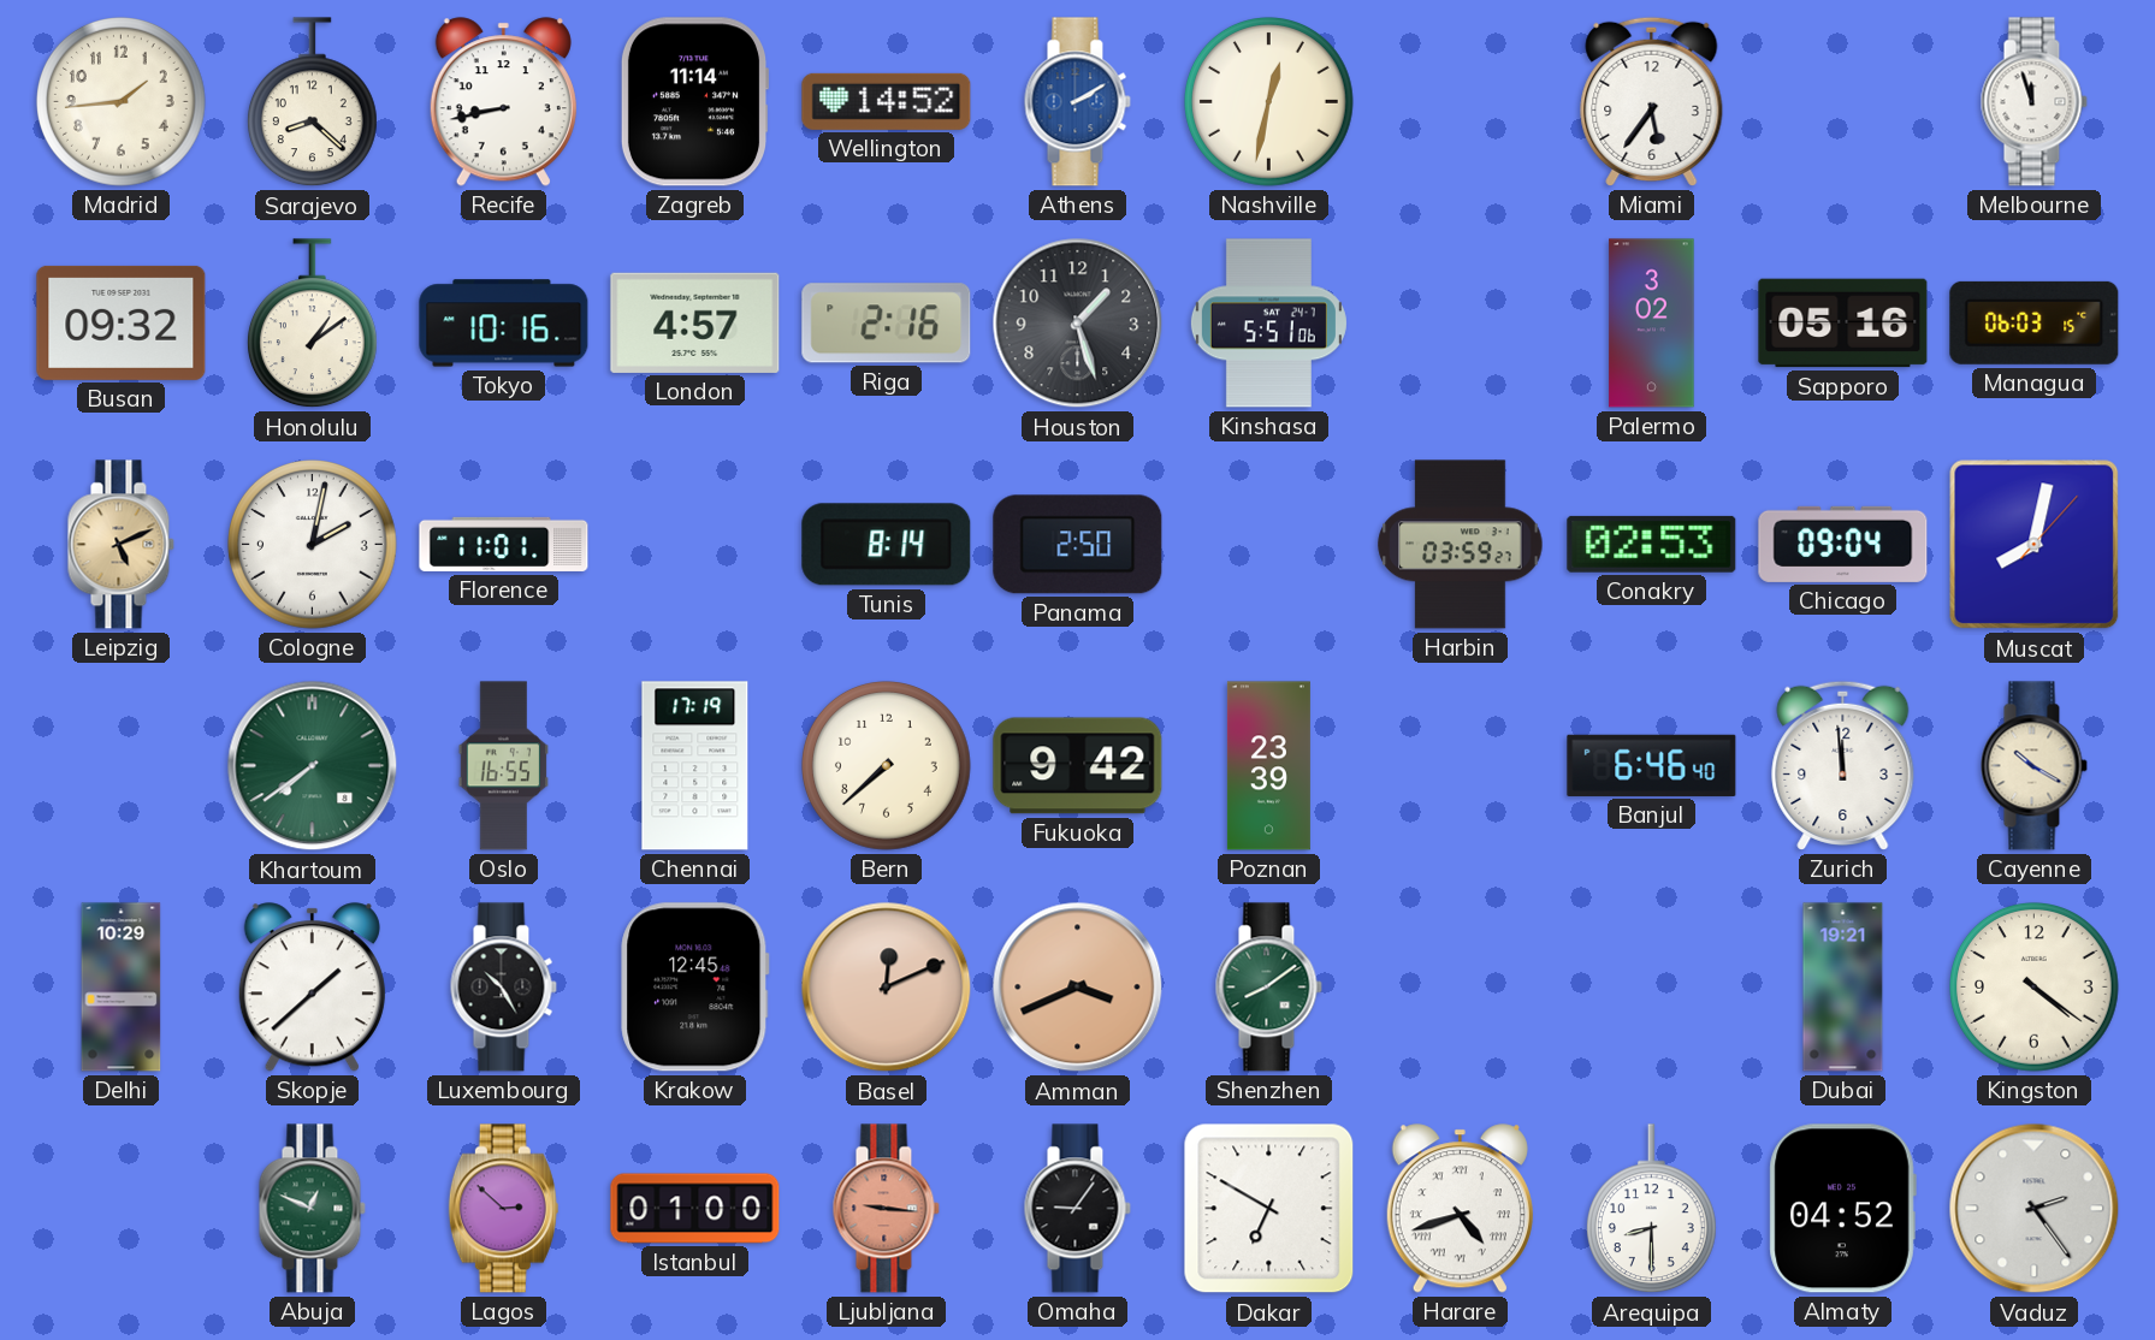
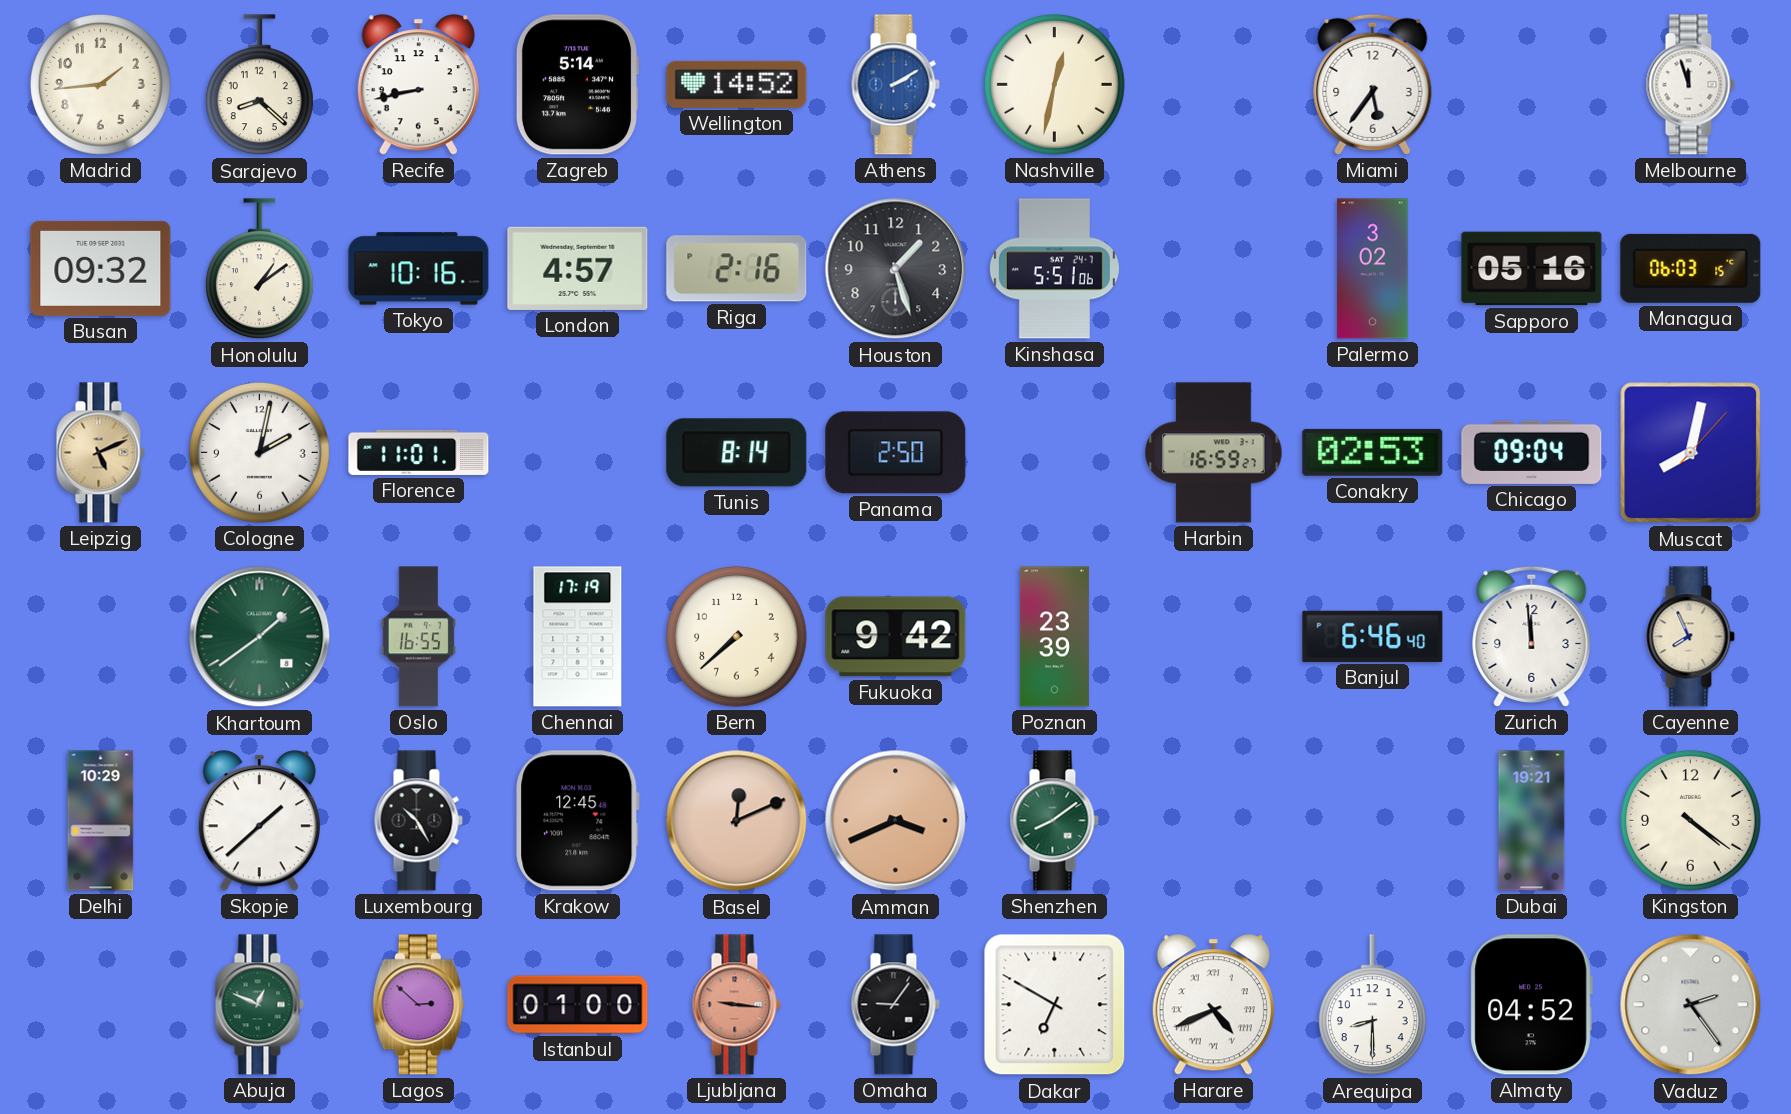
Zagreb: 11:14 -> 5:14
Harbin: 03:59 -> 16:59
Khartoum: 7:39 -> 1:39
Cayenne: 10:20 -> 7:56
Harare: 4:42 -> 4:41
